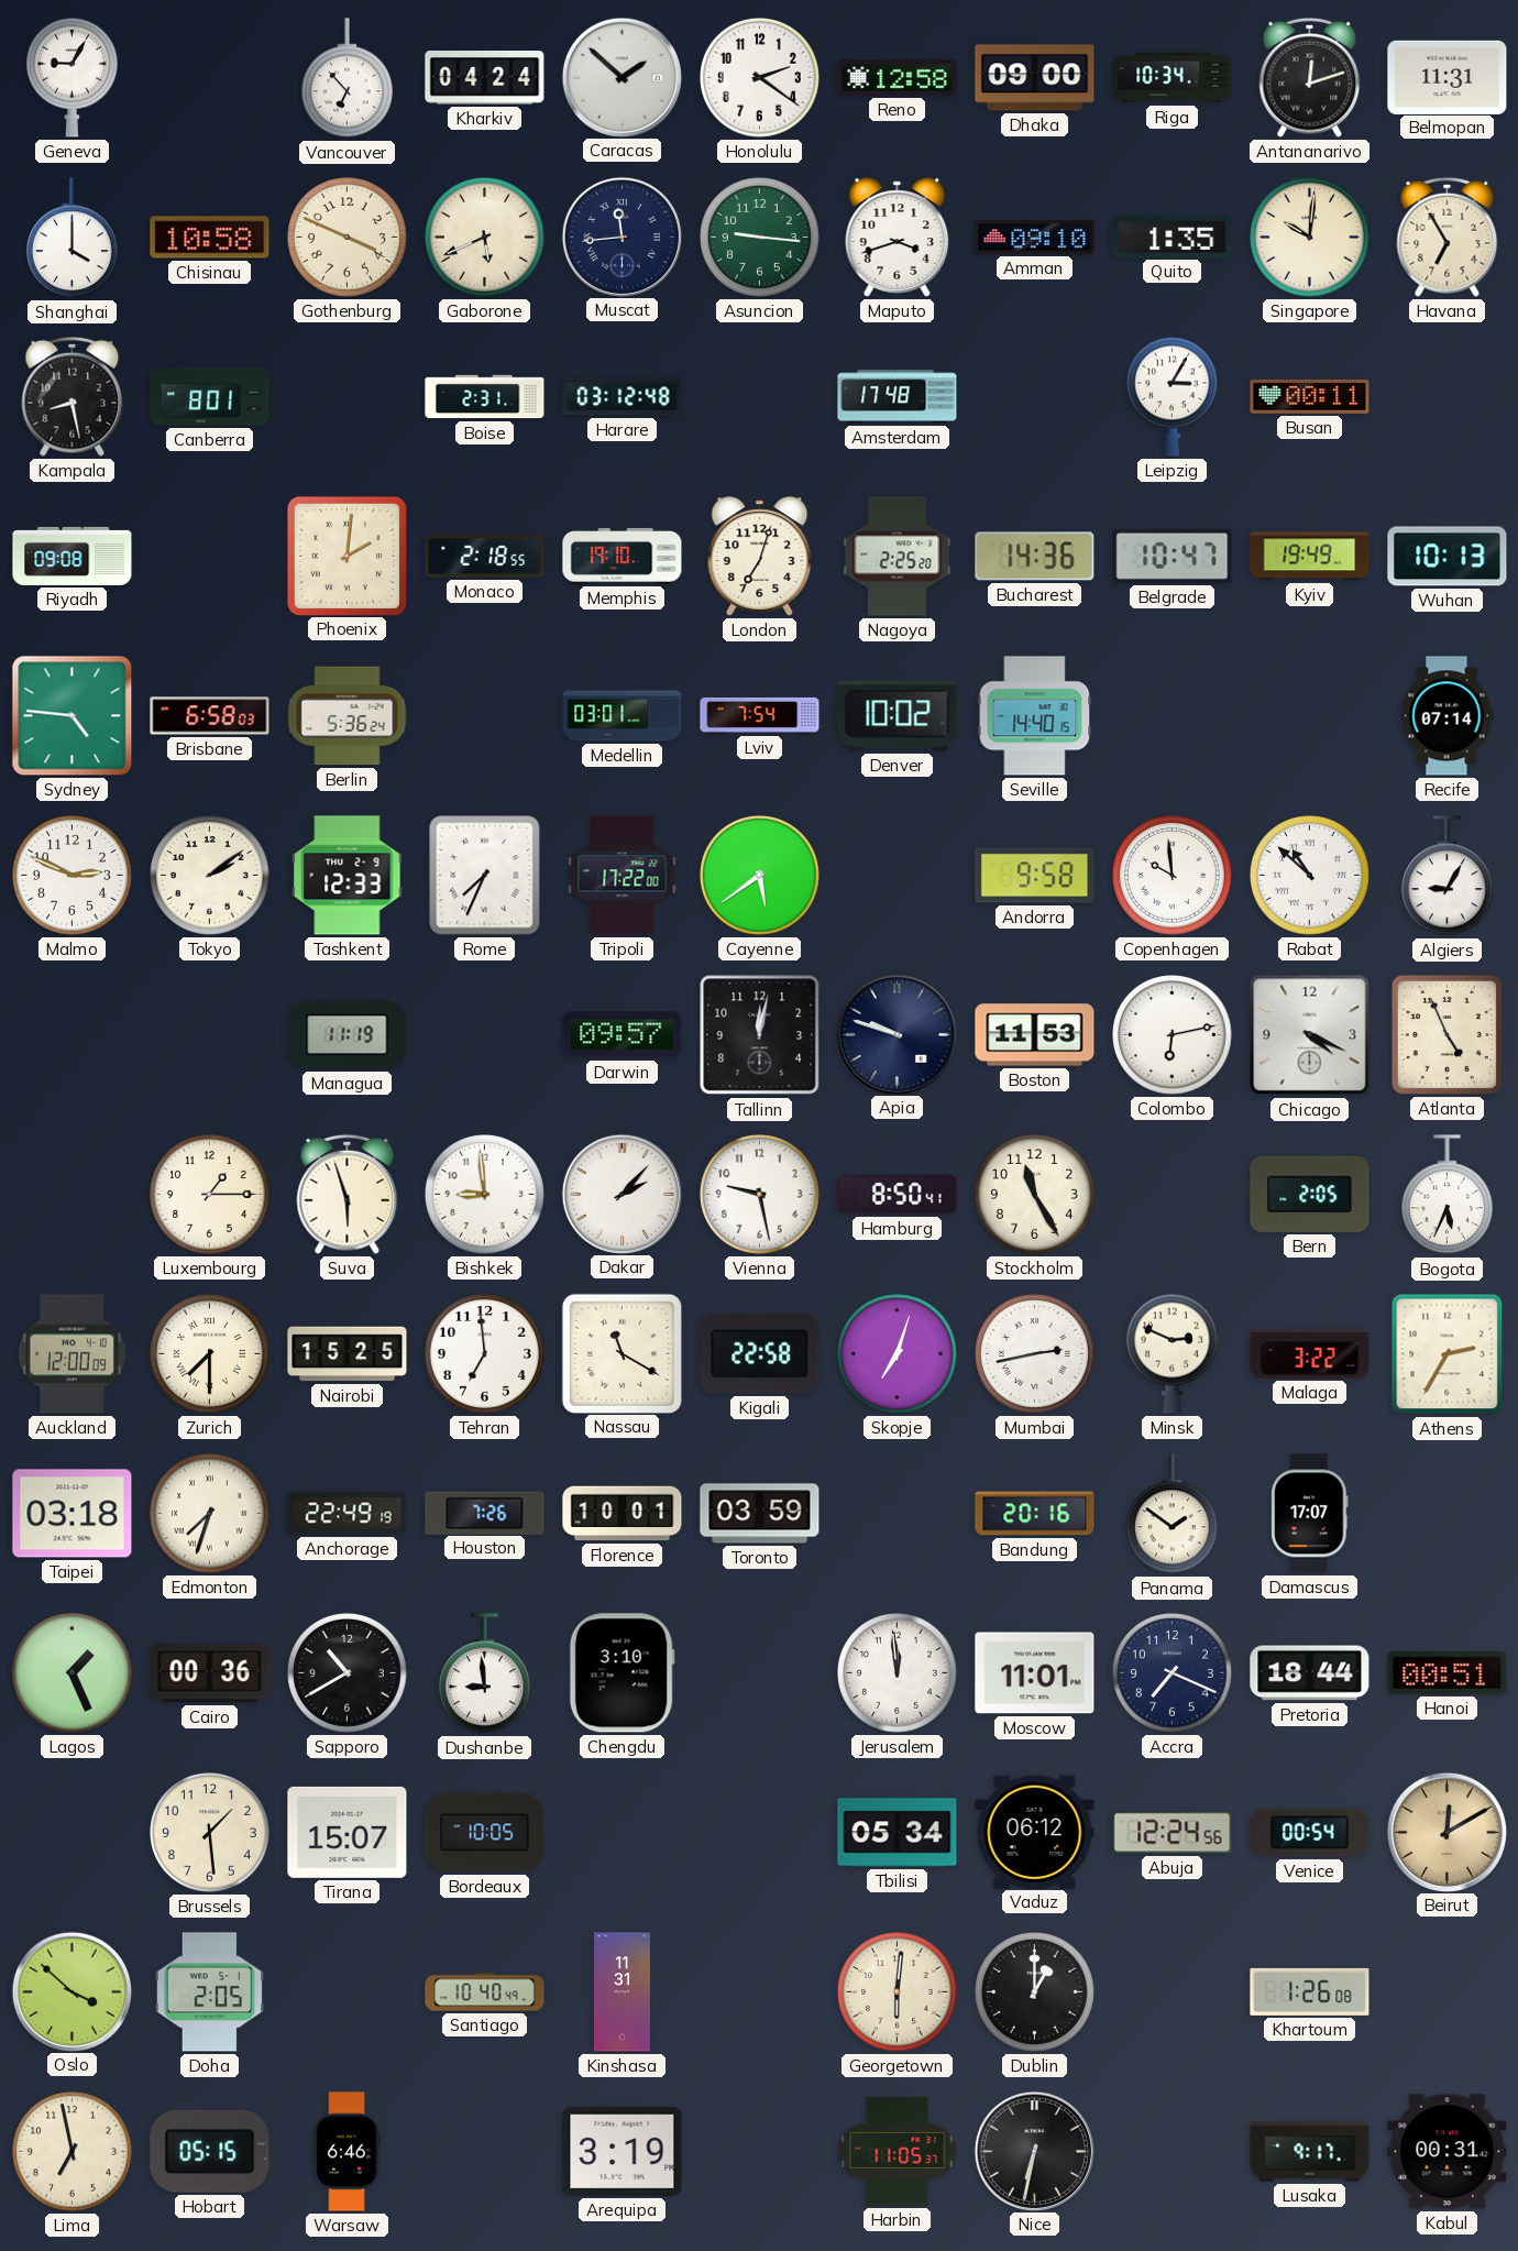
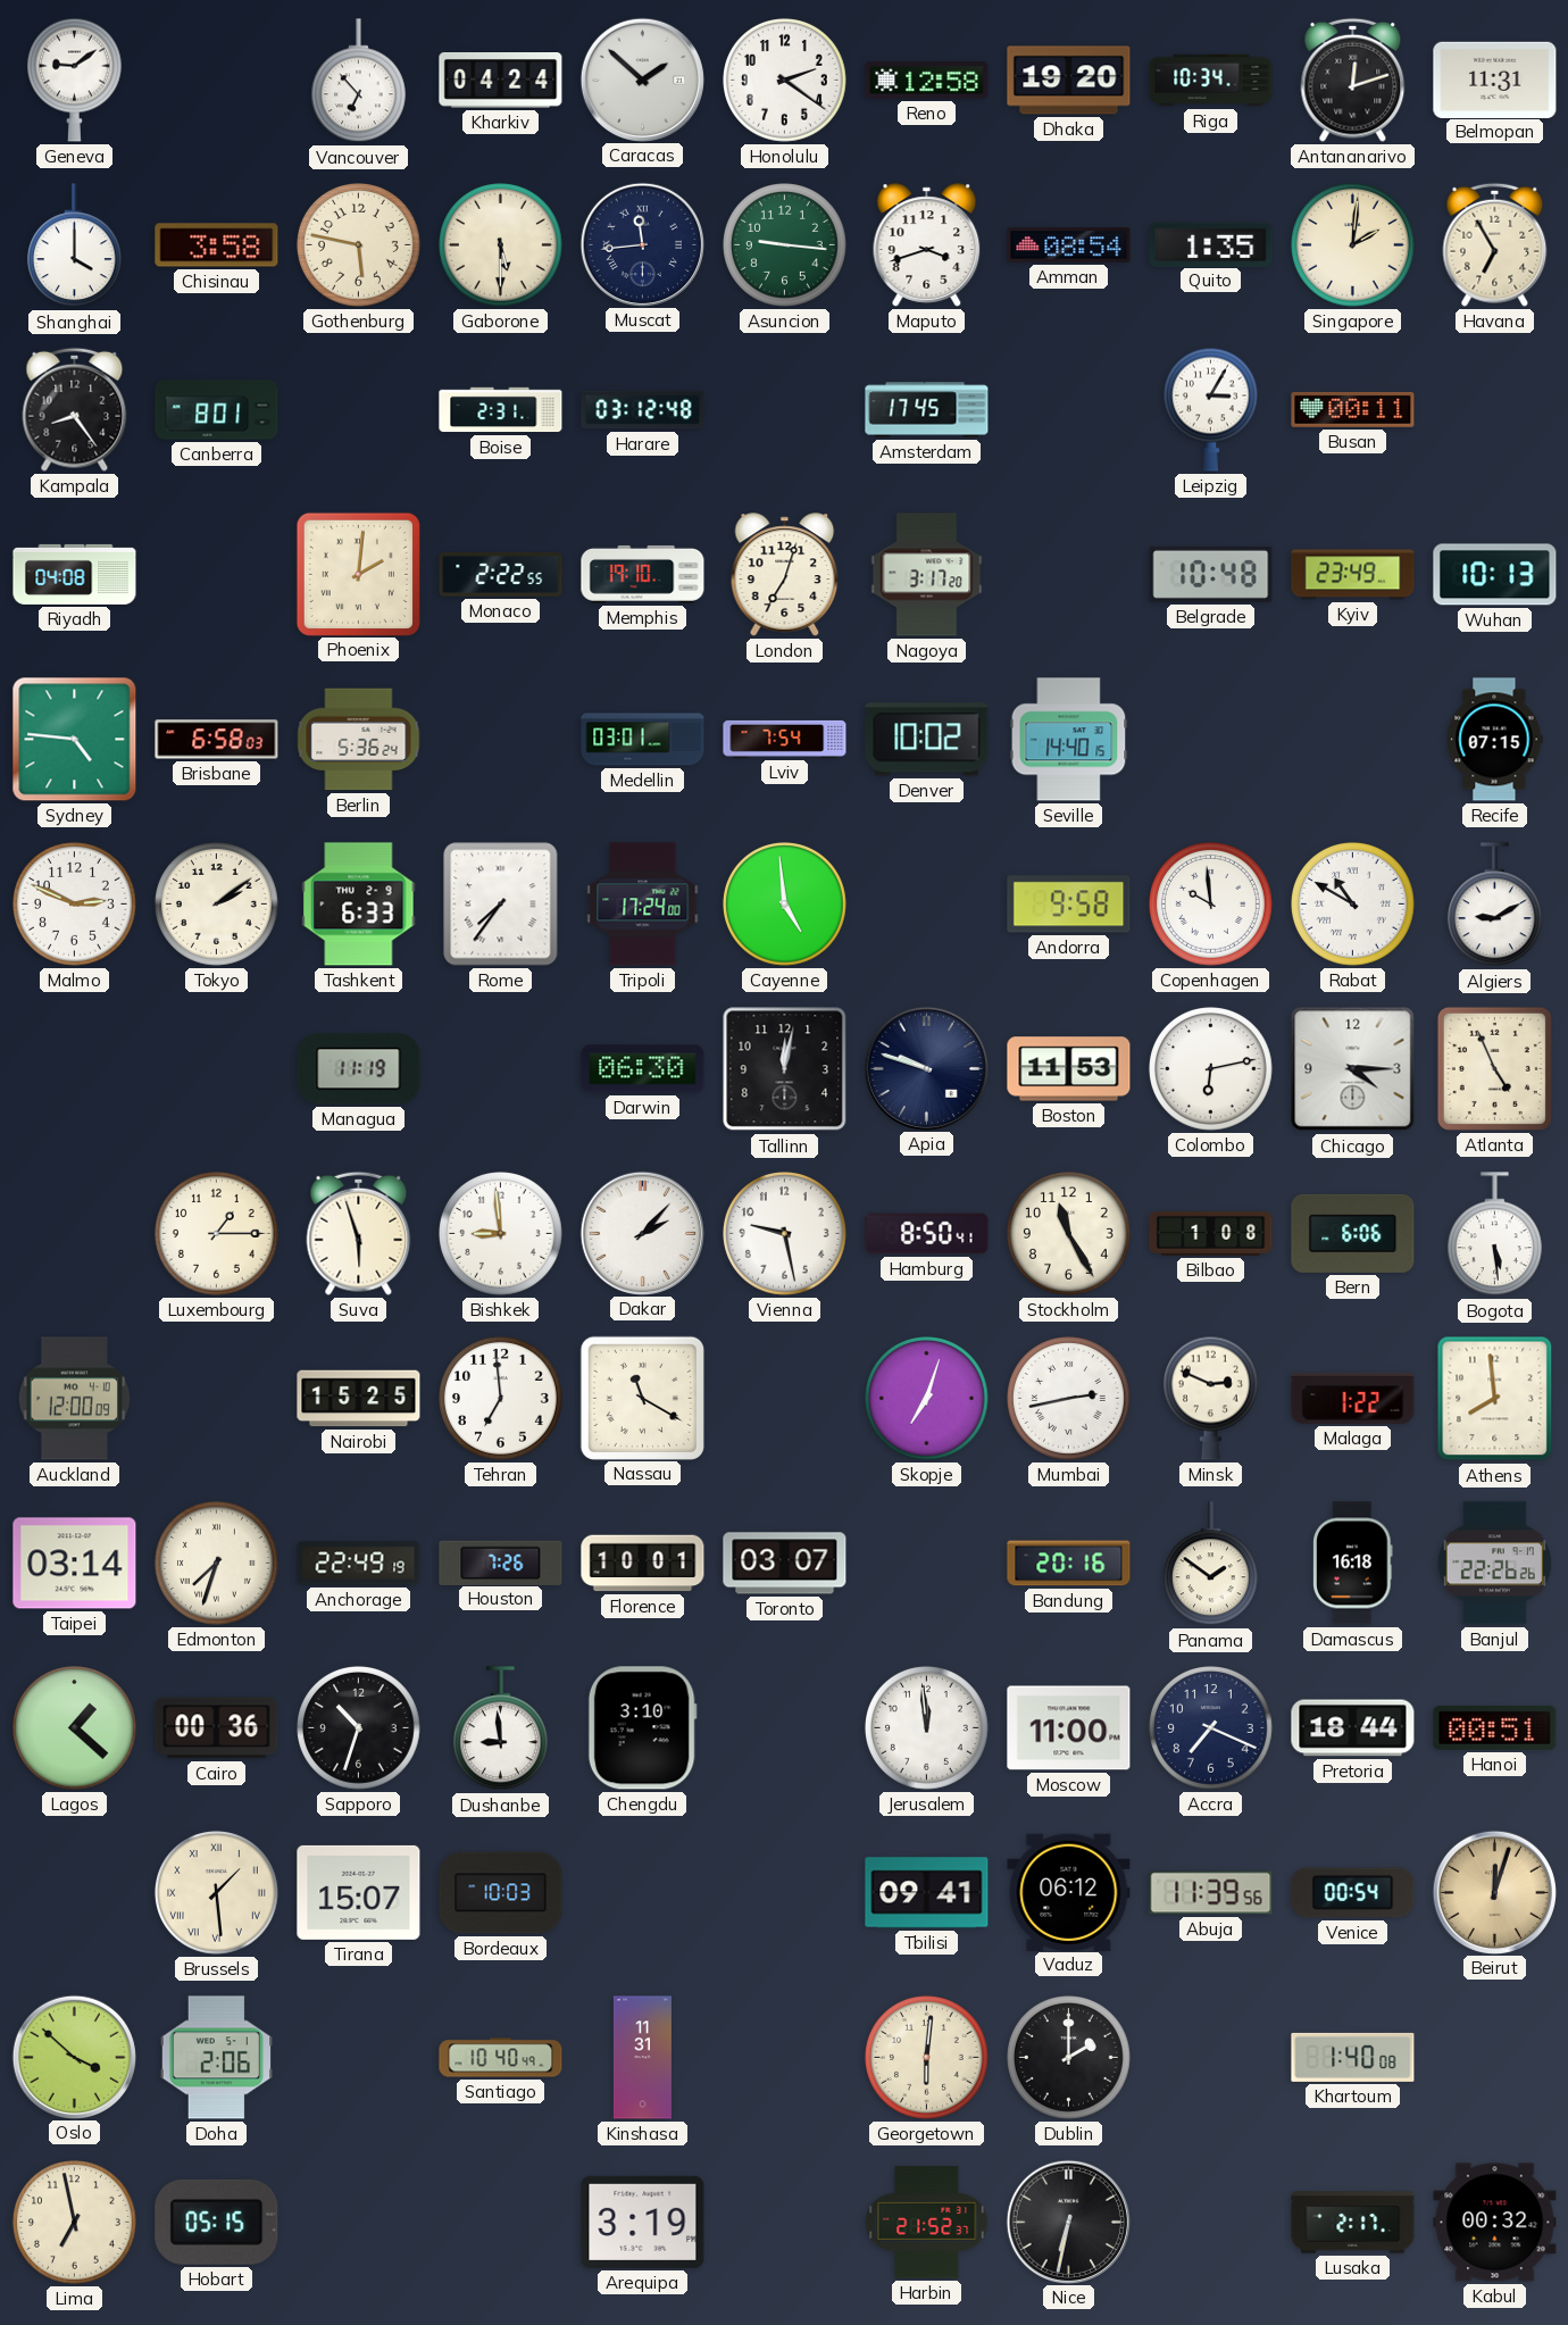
Geneva: 9:05 -> 9:09
Dhaka: 09:00 -> 19:20
Chisinau: 10:58 -> 3:58
Gothenburg: 3:49 -> 5:47
Gaborone: 5:41 -> 5:30
Amman: 09:10 -> 08:54
Singapore: 10:01 -> 2:01
Kampala: 8:28 -> 8:24
Amsterdam: 17:48 -> 17:45
Riyadh: 09:08 -> 04:08
Monaco: 2:18 -> 2:22
Nagoya: 2:25 -> 3:17
Bucharest: 14:36 -> none
Belgrade: 10:47 -> 10:48
Kyiv: 19:49 -> 23:49
Recife: 07:14 -> 07:15
Tashkent: 12:33 -> 6:33
Rome: 7:34 -> 7:36
Tripoli: 17:22 -> 17:24
Cayenne: 5:39 -> 4:59
Rabat: 10:52 -> 10:50
Algiers: 9:05 -> 9:10
Darwin: 09:57 -> 06:30
Chicago: 4:19 -> 4:15
Bilbao: none -> 1:08
Bern: 2:05 -> 6:06
Bogota: 5:34 -> 5:29
Zurich: 7:30 -> none
Kigali: 22:58 -> none
Malaga: 3:22 -> 1:22
Athens: 2:35 -> 7:59
Taipei: 03:18 -> 03:14
Toronto: 03:59 -> 03:07
Damascus: 17:07 -> 16:18
Banjul: none -> 22:26
Lagos: 1:26 -> 1:22
Sapporo: 10:40 -> 10:33
Moscow: 11:01 -> 11:00
Brussels numerals: Arabic -> Roman
Bordeaux: 10:05 -> 10:03
Tbilisi: 05:34 -> 09:41
Abuja: 12:24 -> 11:39
Beirut: 12:10 -> 12:03
Doha: 2:05 -> 2:06
Dublin: 1:00 -> 2:00
Khartoum: 1:26 -> 1:40
Warsaw: 6:46 -> none
Harbin: 11:05 -> 21:52
Lusaka: 9:17 -> 2:17
Kabul: 00:31 -> 00:32
